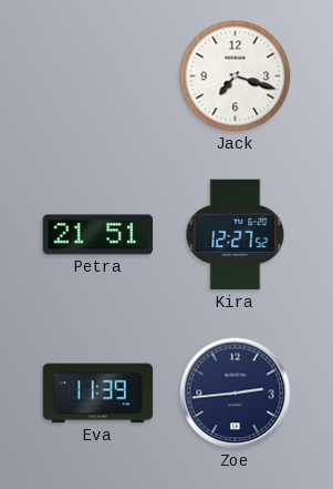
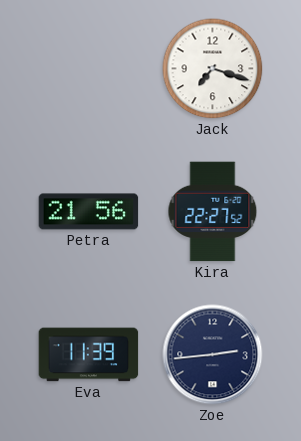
Petra: 21:51 -> 21:56
Kira: 12:27 -> 22:27
